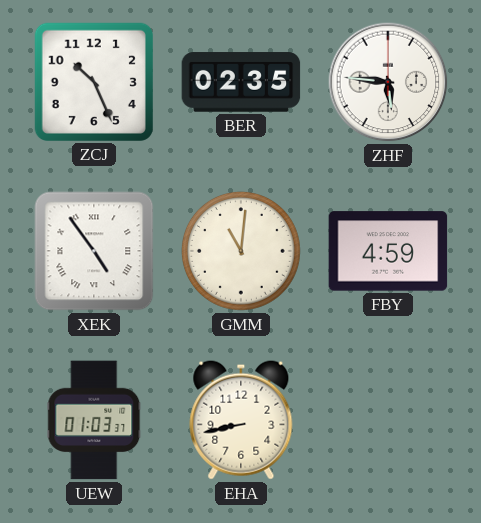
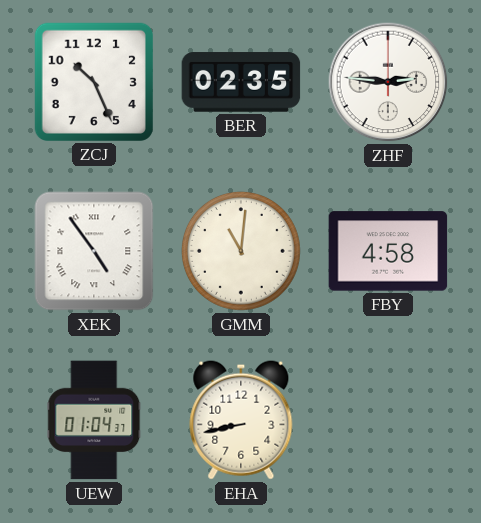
ZHF: 5:46 -> 2:46
FBY: 4:59 -> 4:58
UEW: 01:03 -> 01:04
